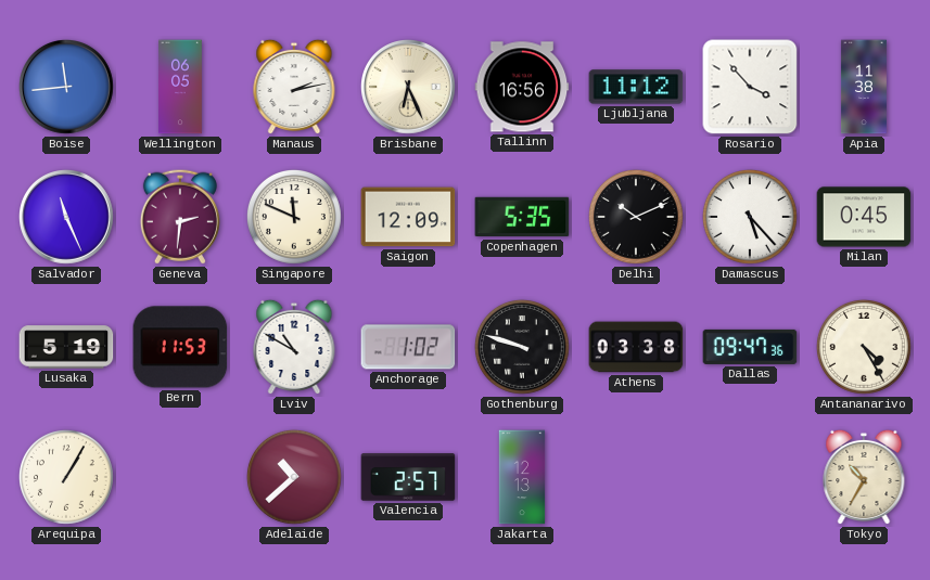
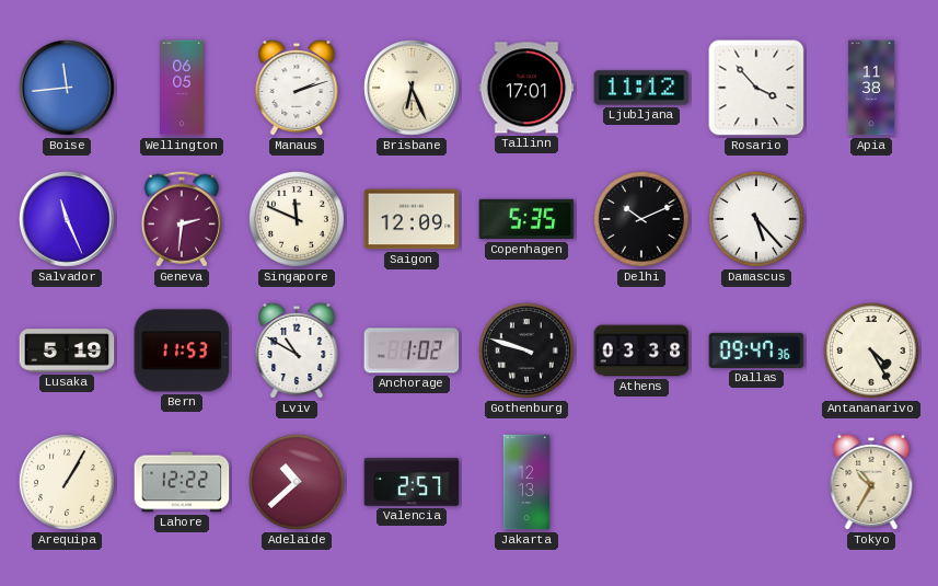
Manaus: 2:13 -> 2:12
Tallinn: 16:56 -> 17:01
Milan: 0:45 -> none
Lahore: none -> 12:22
